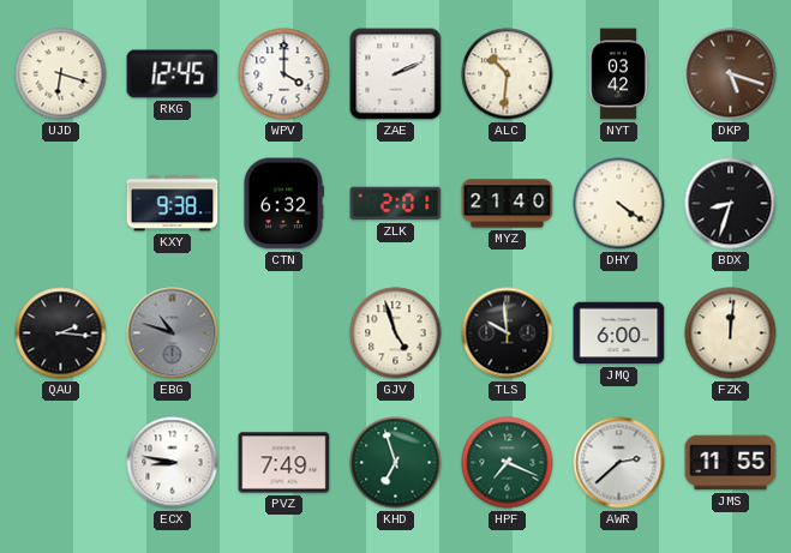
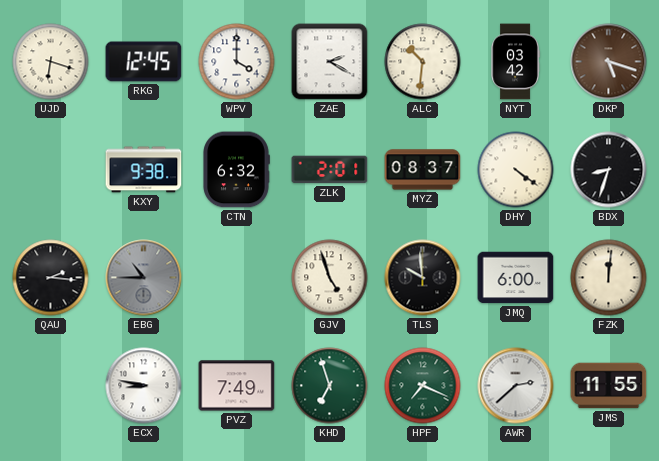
ZAE: 2:11 -> 2:20
MYZ: 21:40 -> 08:37
EBG: 10:48 -> 10:45
